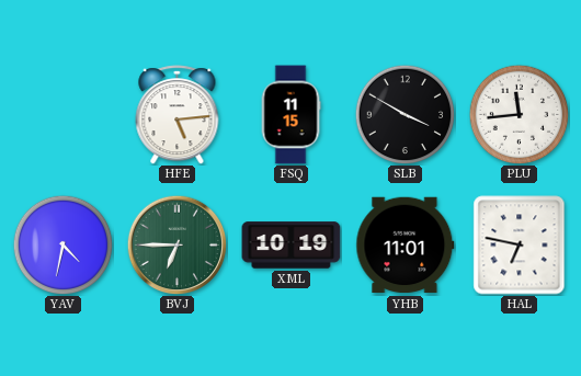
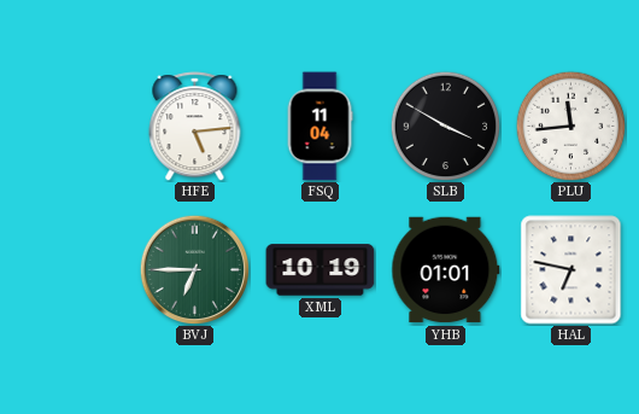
FSQ: 11:15 -> 11:04
YAV: 4:32 -> none
YHB: 11:01 -> 01:01
